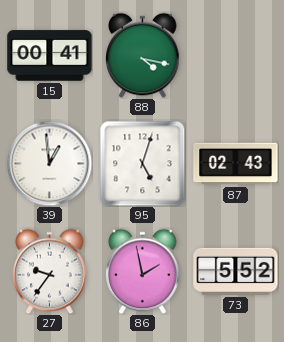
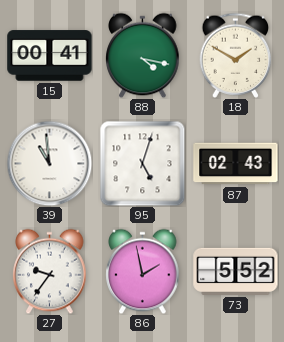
18: none -> 1:50
39: 12:59 -> 10:59
